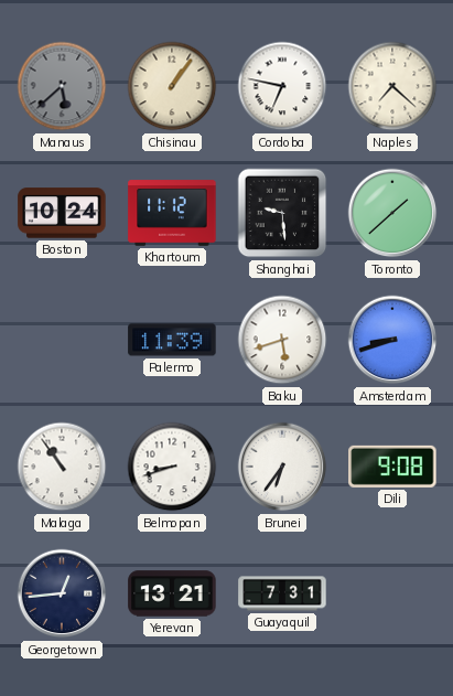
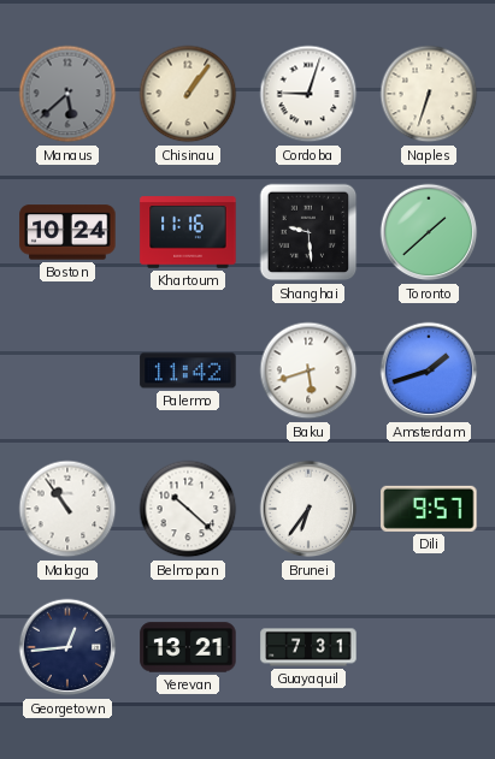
Cordoba: 6:47 -> 9:03
Naples: 7:22 -> 6:33
Khartoum: 11:12 -> 11:16
Palermo: 11:39 -> 11:42
Amsterdam: 8:42 -> 1:42
Belmopan: 8:42 -> 10:22
Dili: 9:08 -> 9:57
